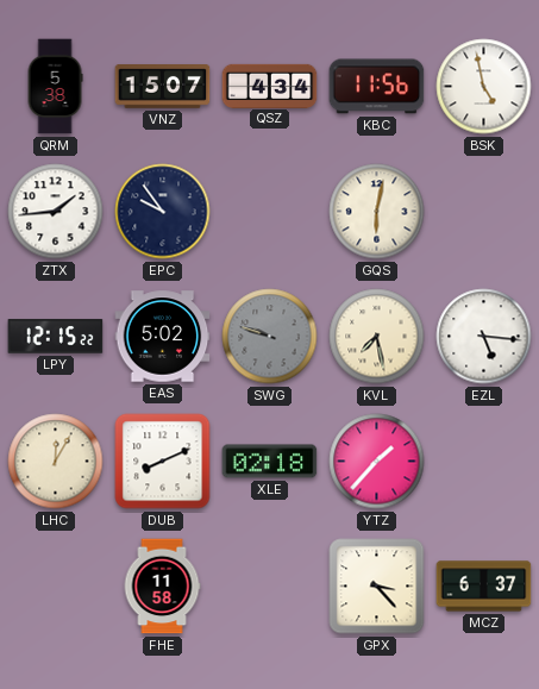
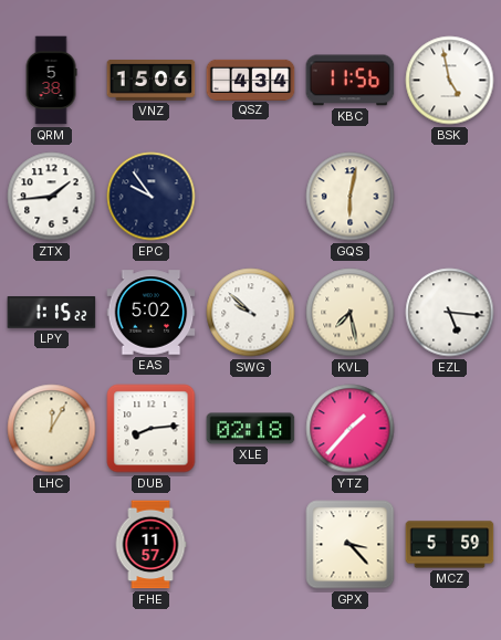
VNZ: 15:07 -> 15:06
LPY: 12:15 -> 1:15
SWG: 9:48 -> 9:52
SWG dial: grey -> white
DUB: 8:11 -> 8:14
FHE: 11:58 -> 11:57
MCZ: 6:37 -> 5:59
